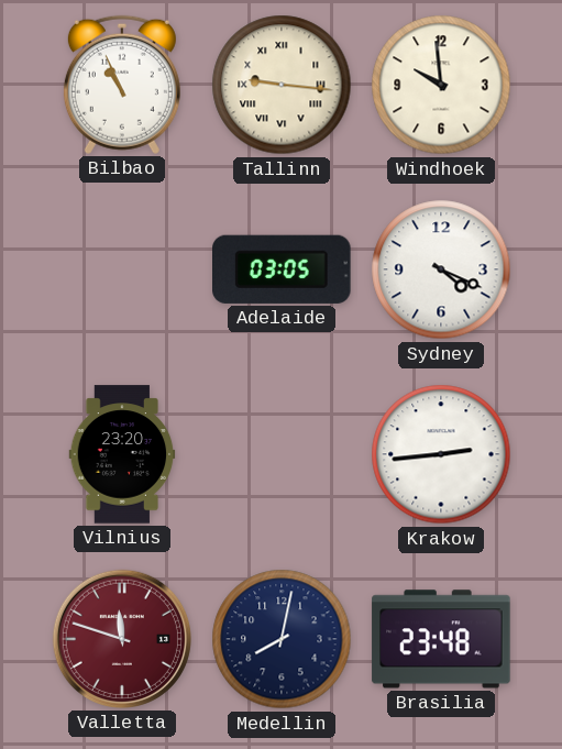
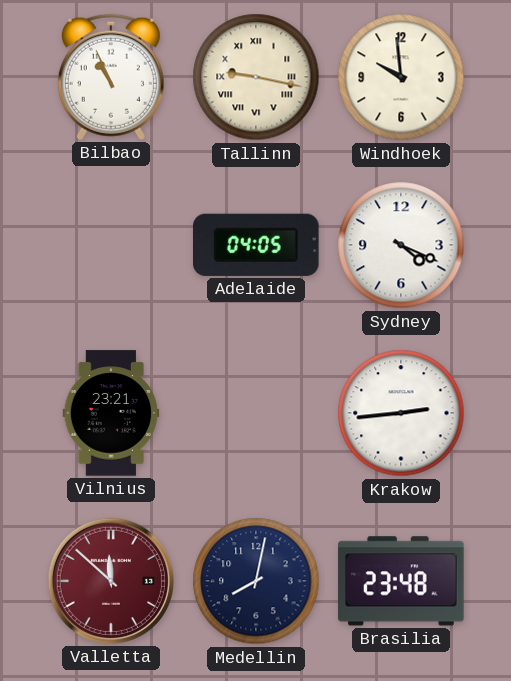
Tallinn: 9:16 -> 9:17
Adelaide: 03:05 -> 04:05
Vilnius: 23:20 -> 23:21
Valletta: 11:48 -> 11:52
